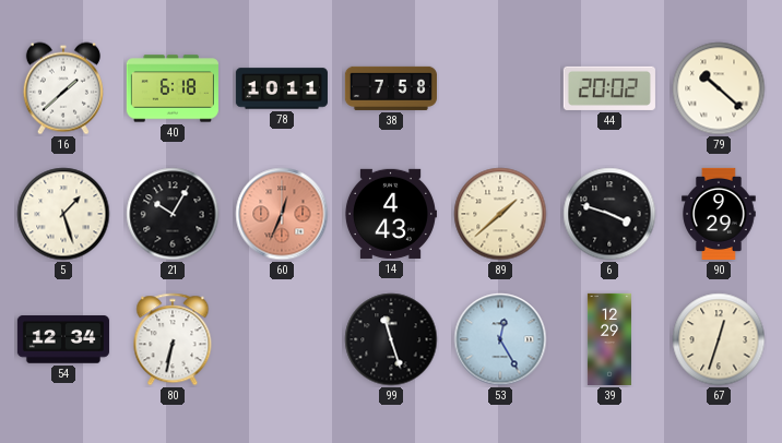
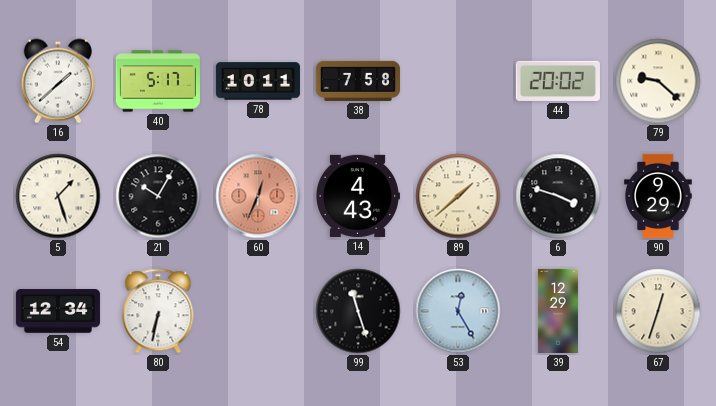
40: 6:18 -> 5:17
79: 10:22 -> 9:22
